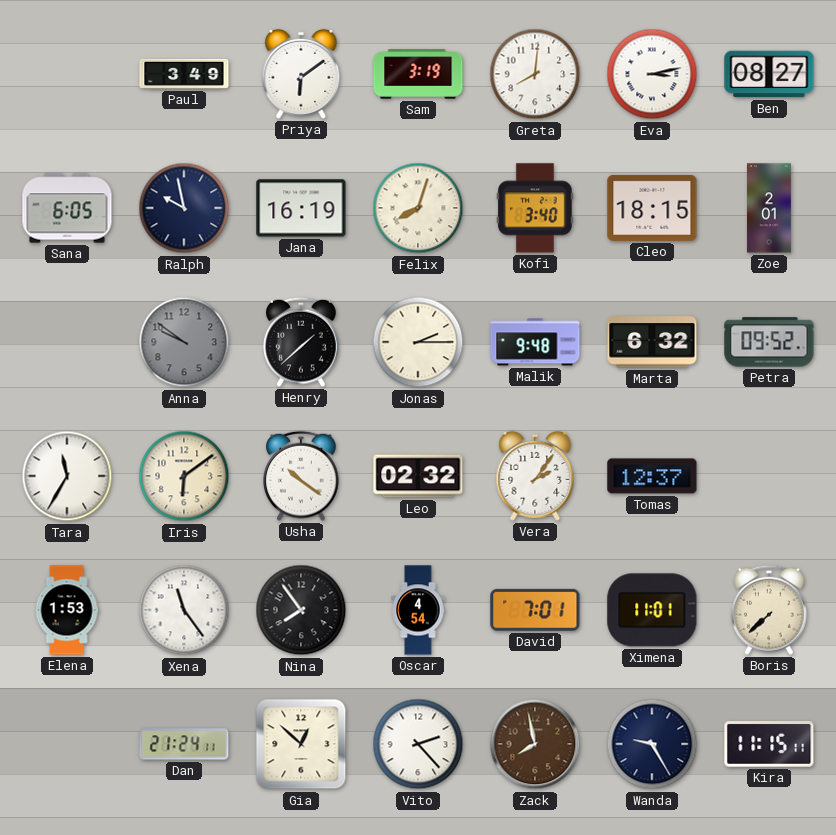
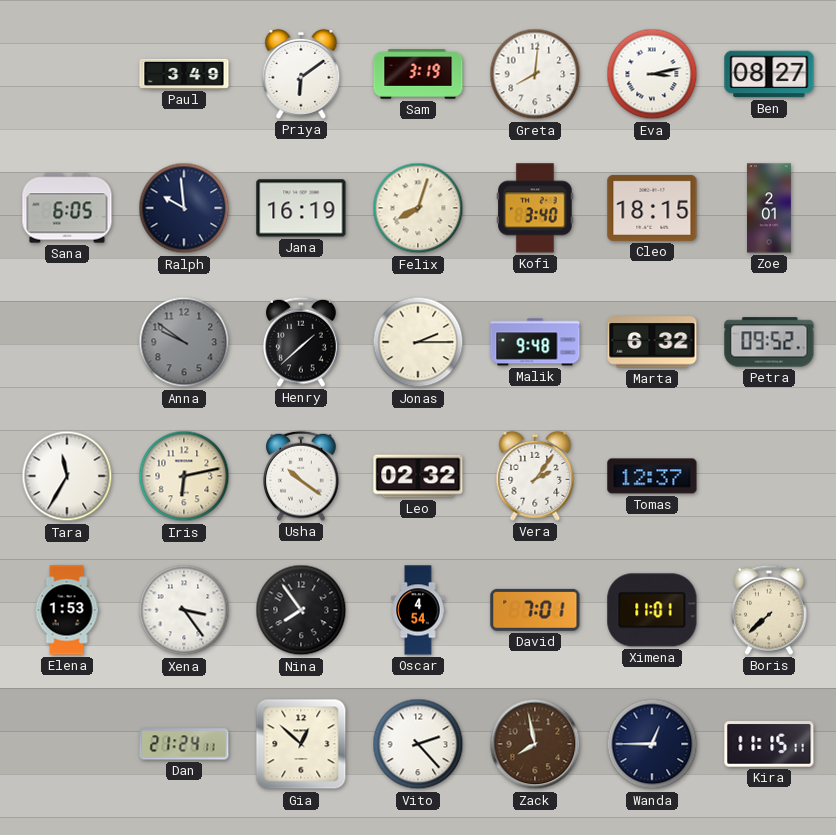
Ralph: 9:58 -> 9:59
Iris: 6:09 -> 6:13
Xena: 11:24 -> 3:24
Wanda: 9:25 -> 12:45
